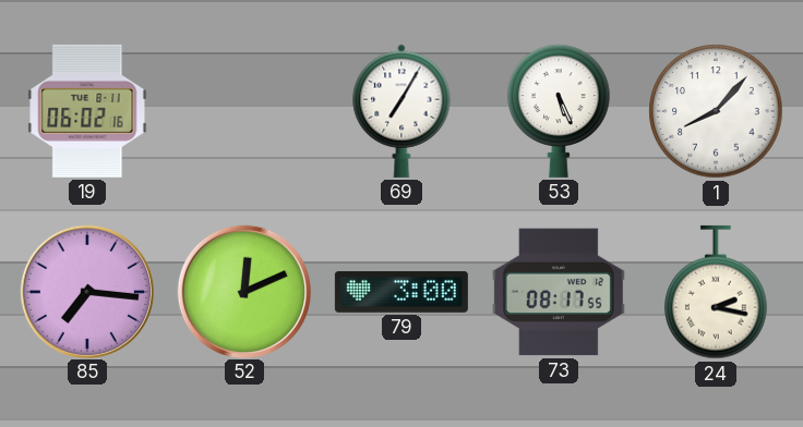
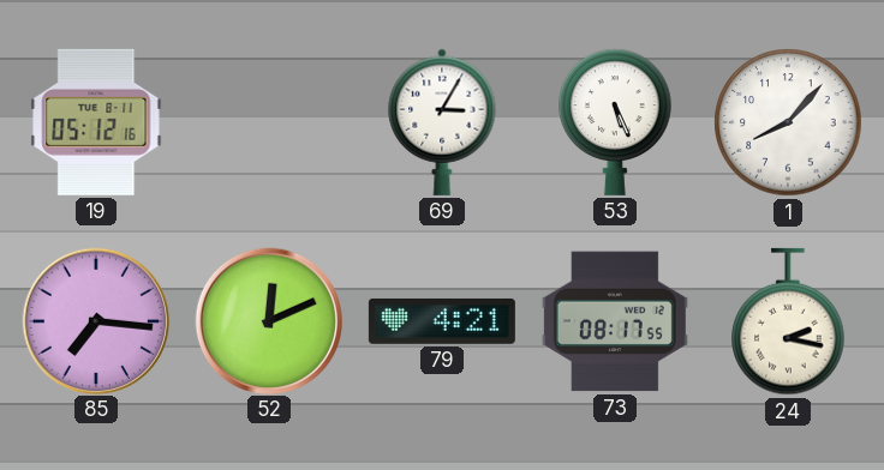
19: 06:02 -> 05:12
69: 7:05 -> 3:05
79: 3:00 -> 4:21
